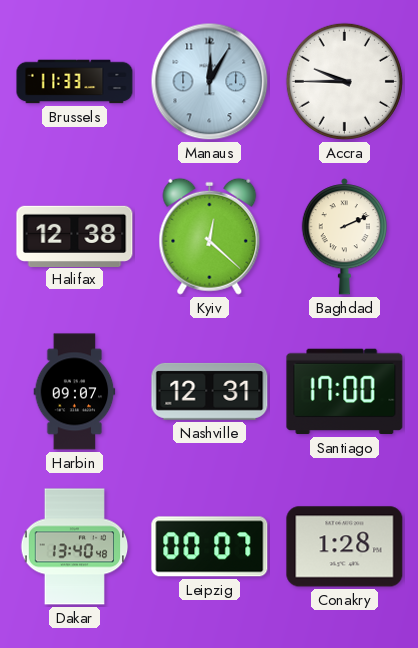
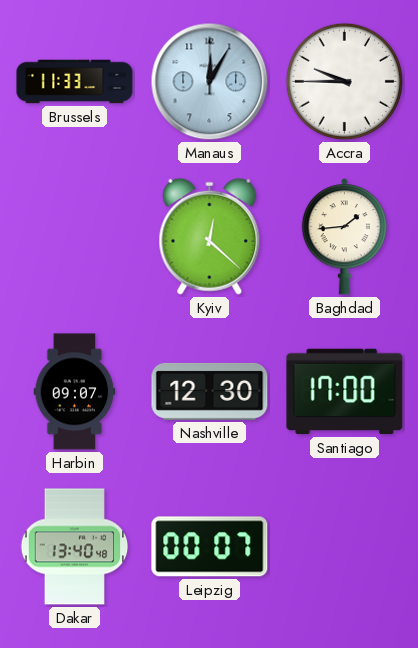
Halifax: 12:38 -> none
Baghdad: 2:11 -> 1:44
Nashville: 12:31 -> 12:30
Conakry: 1:28 -> none
